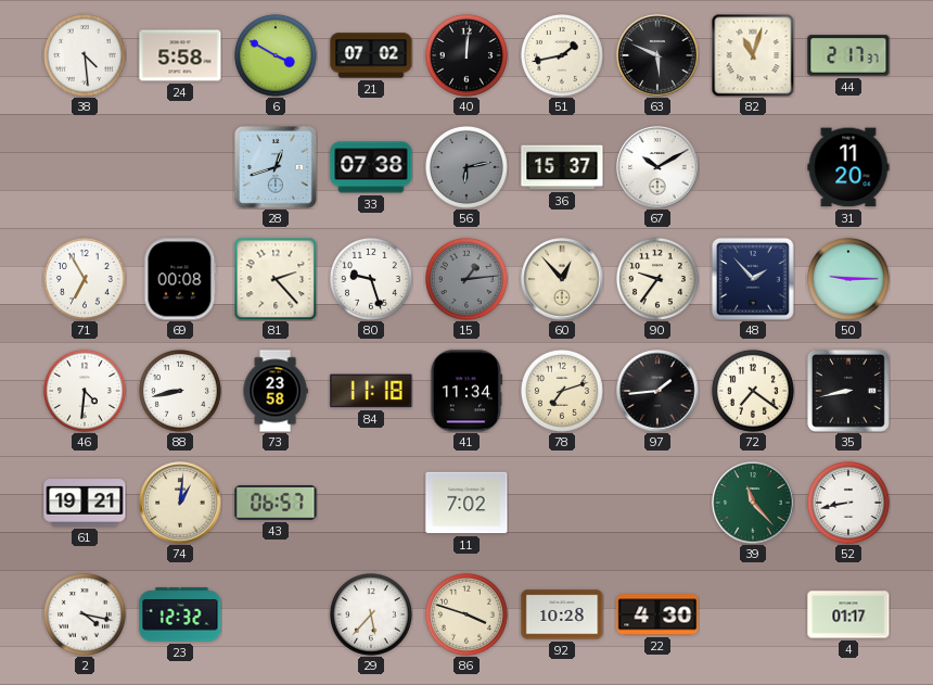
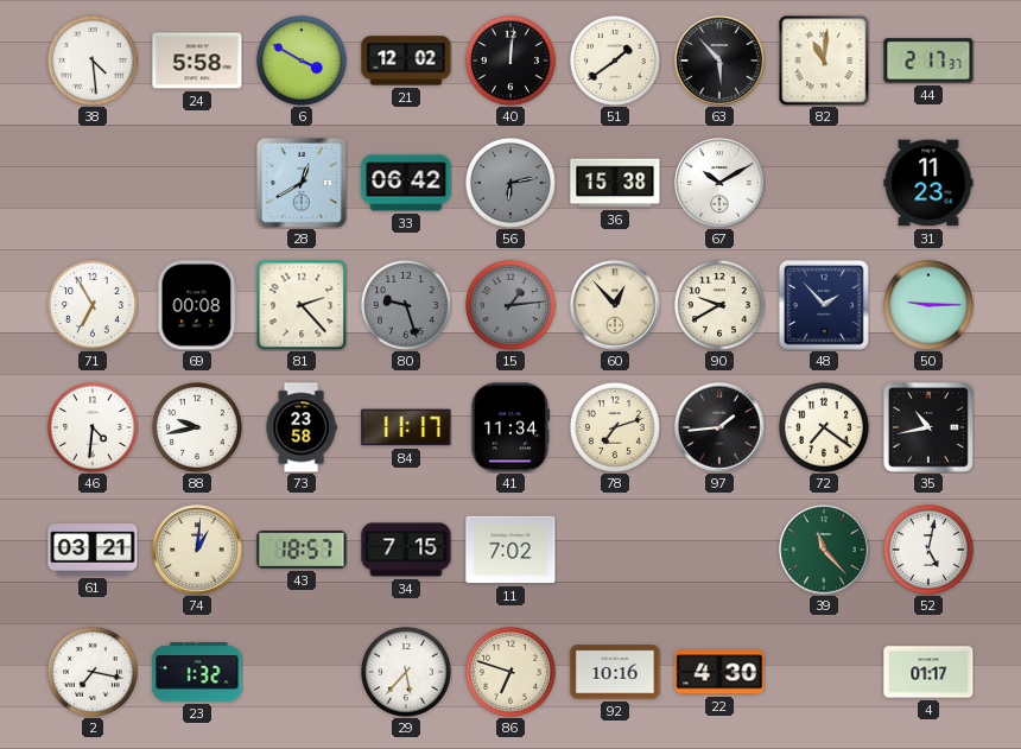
21: 07:02 -> 12:02
51: 1:43 -> 1:39
63: 5:49 -> 5:53
82: 11:03 -> 11:01
28: 12:42 -> 12:40
33: 07:38 -> 06:42
36: 15:37 -> 15:38
31: 11:20 -> 11:23
80 dial: white -> grey
90: 9:36 -> 9:40
88: 8:43 -> 9:43
84: 11:18 -> 11:17
35: 8:43 -> 10:43
61: 19:21 -> 03:21
43: 06:57 -> 18:57
34: none -> 7:15
52: 8:43 -> 5:02
2: 4:17 -> 7:17
23: 12:32 -> 1:32
86: 3:48 -> 6:48
92: 10:28 -> 10:16
